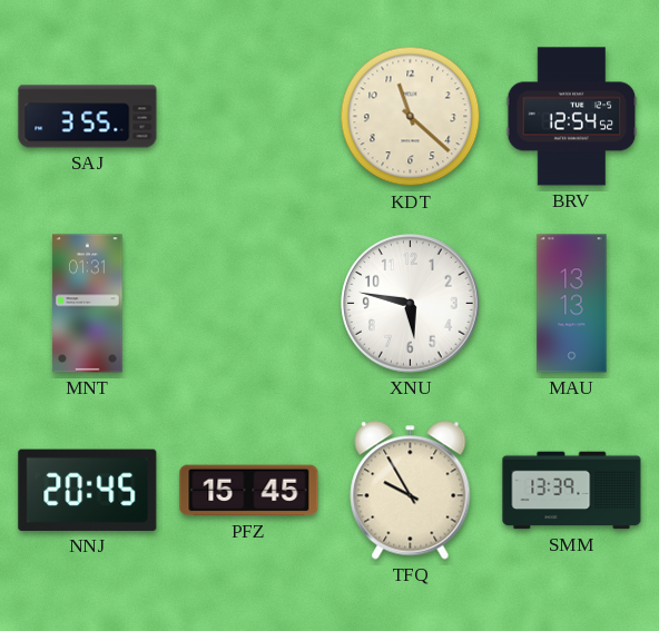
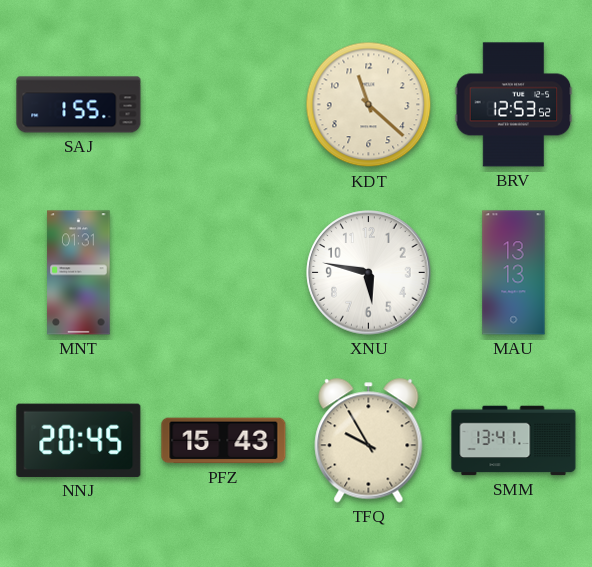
SAJ: 3:55 -> 1:55
BRV: 12:54 -> 12:53
PFZ: 15:45 -> 15:43
SMM: 13:39 -> 13:41
